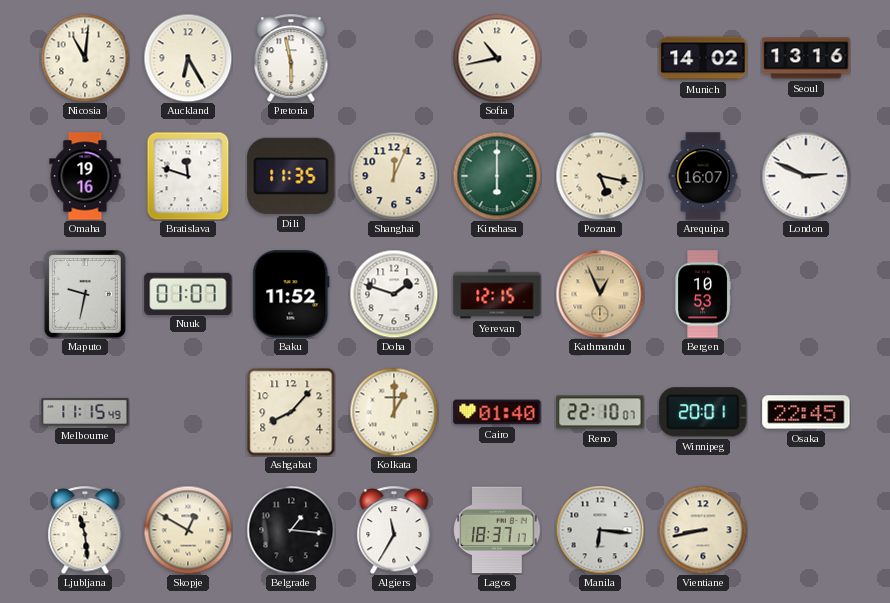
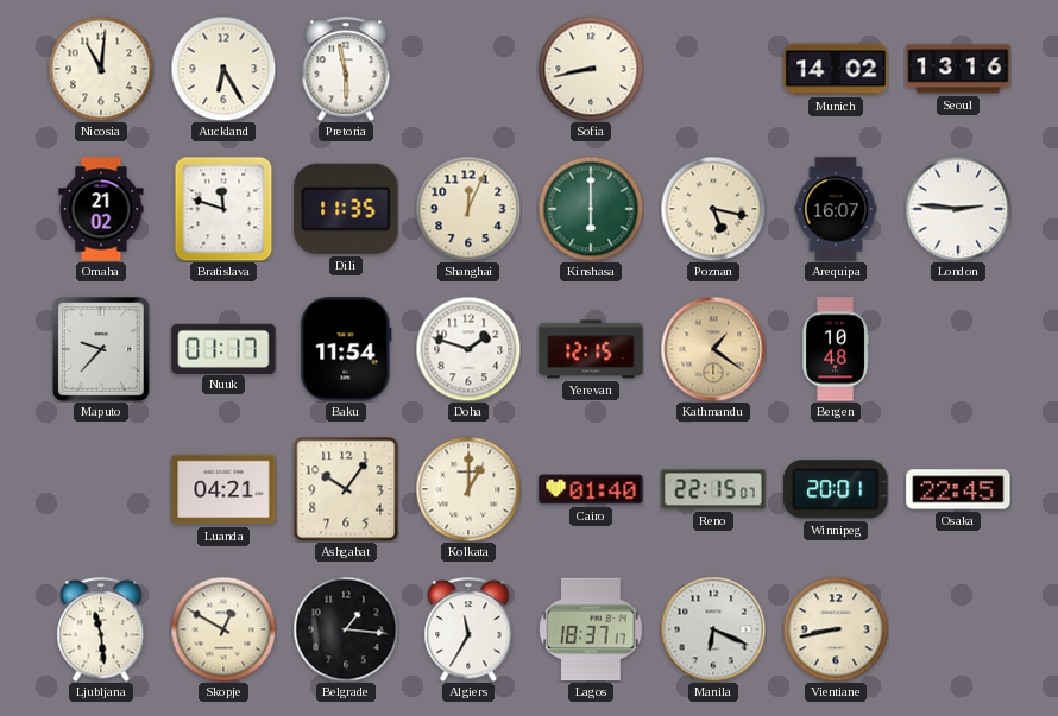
Sofia: 10:43 -> 8:43
Omaha: 19:16 -> 21:02
London: 2:49 -> 2:46
Maputo: 9:32 -> 9:37
Nuuk: 01:07 -> 01:17
Baku: 11:52 -> 11:54
Kathmandu: 12:56 -> 1:21
Bergen: 10:53 -> 10:48
Melbourne: 11:15 -> none
Luanda: none -> 04:21
Ashgabat: 8:07 -> 10:06
Reno: 22:10 -> 22:15
Manila: 6:16 -> 6:19
